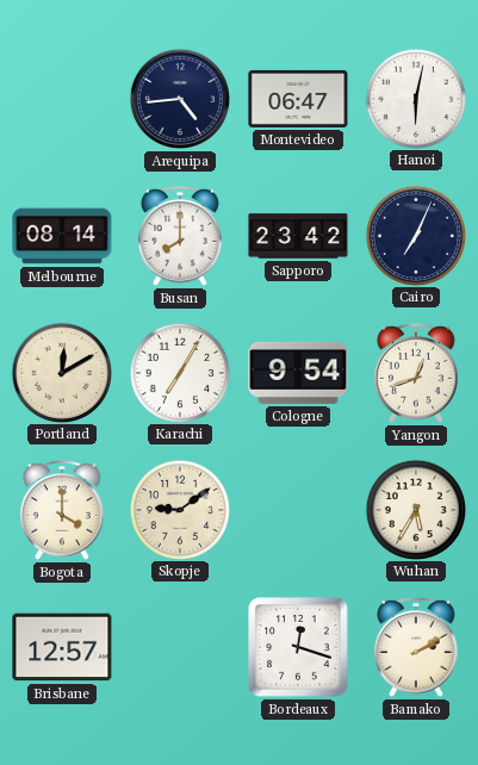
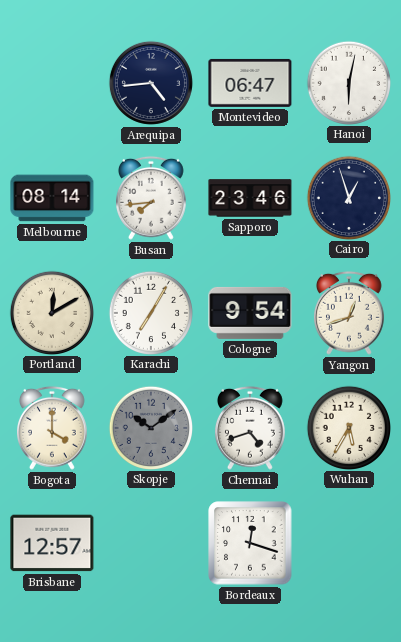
Busan: 8:00 -> 7:44
Sapporo: 23:42 -> 23:46
Cairo: 7:04 -> 12:57
Skopje: 9:09 -> 10:09
Skopje dial: cream -> grey
Chennai: none -> 4:42
Bamako: 2:10 -> none
